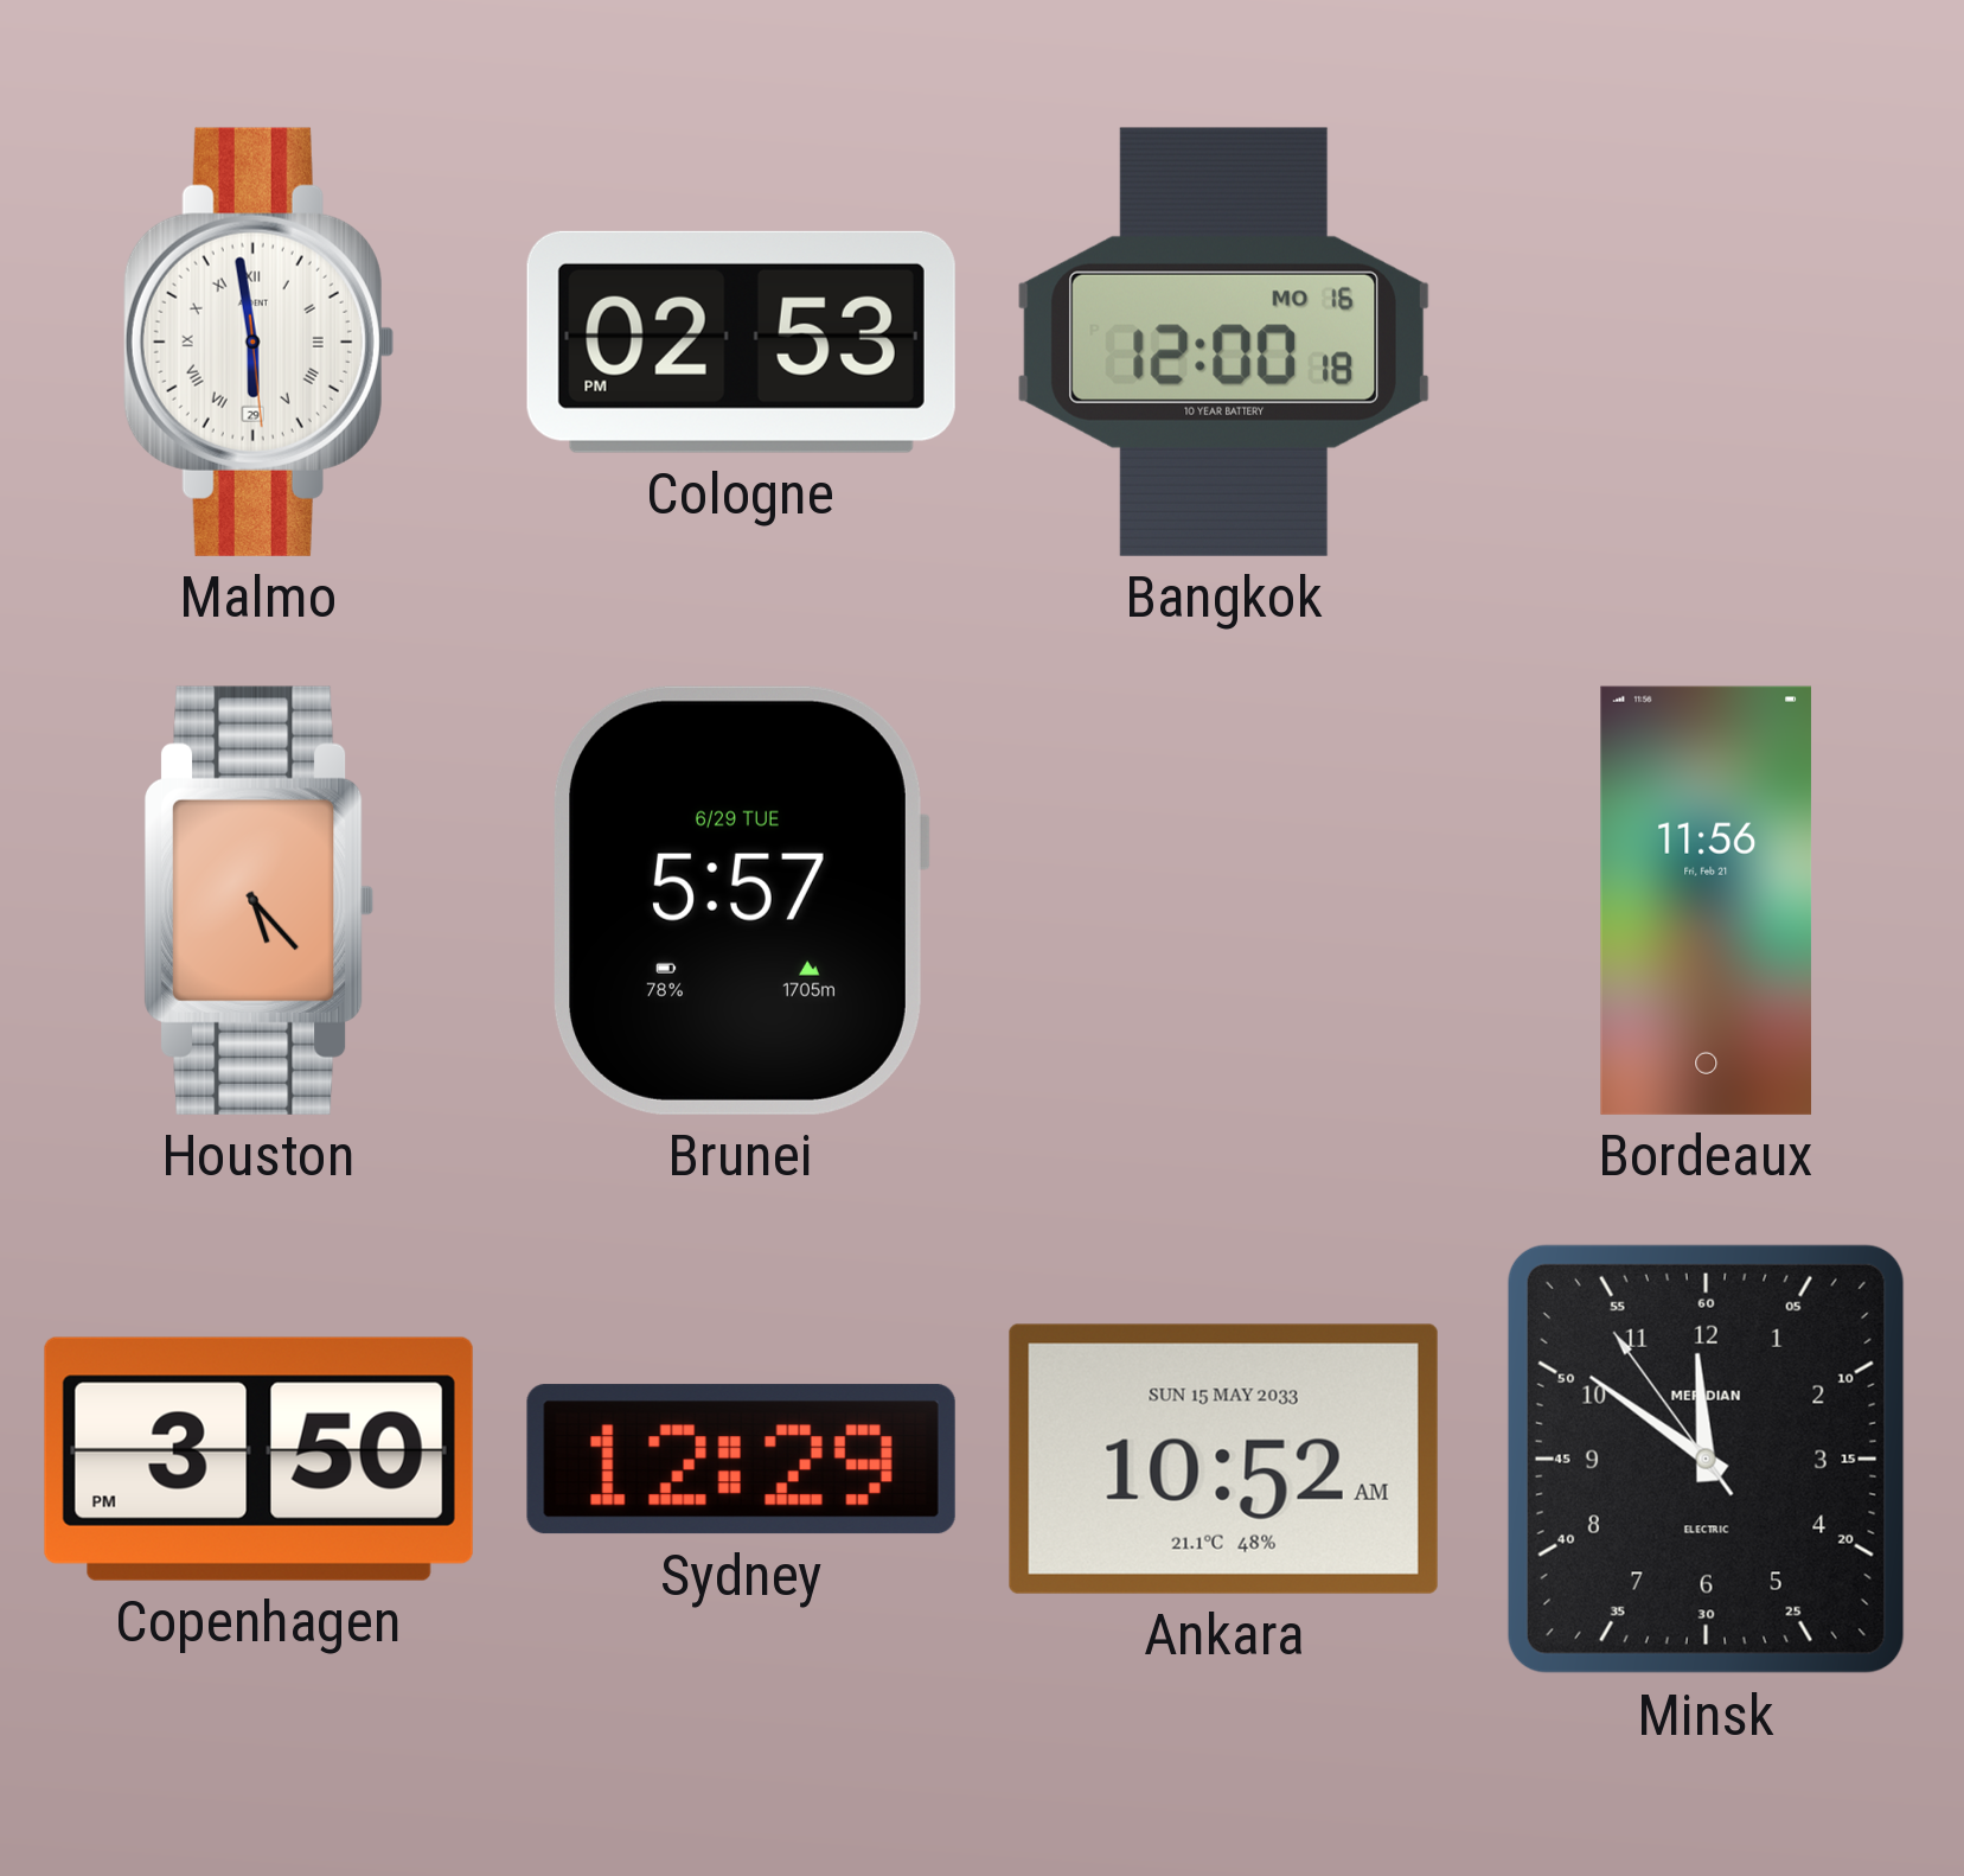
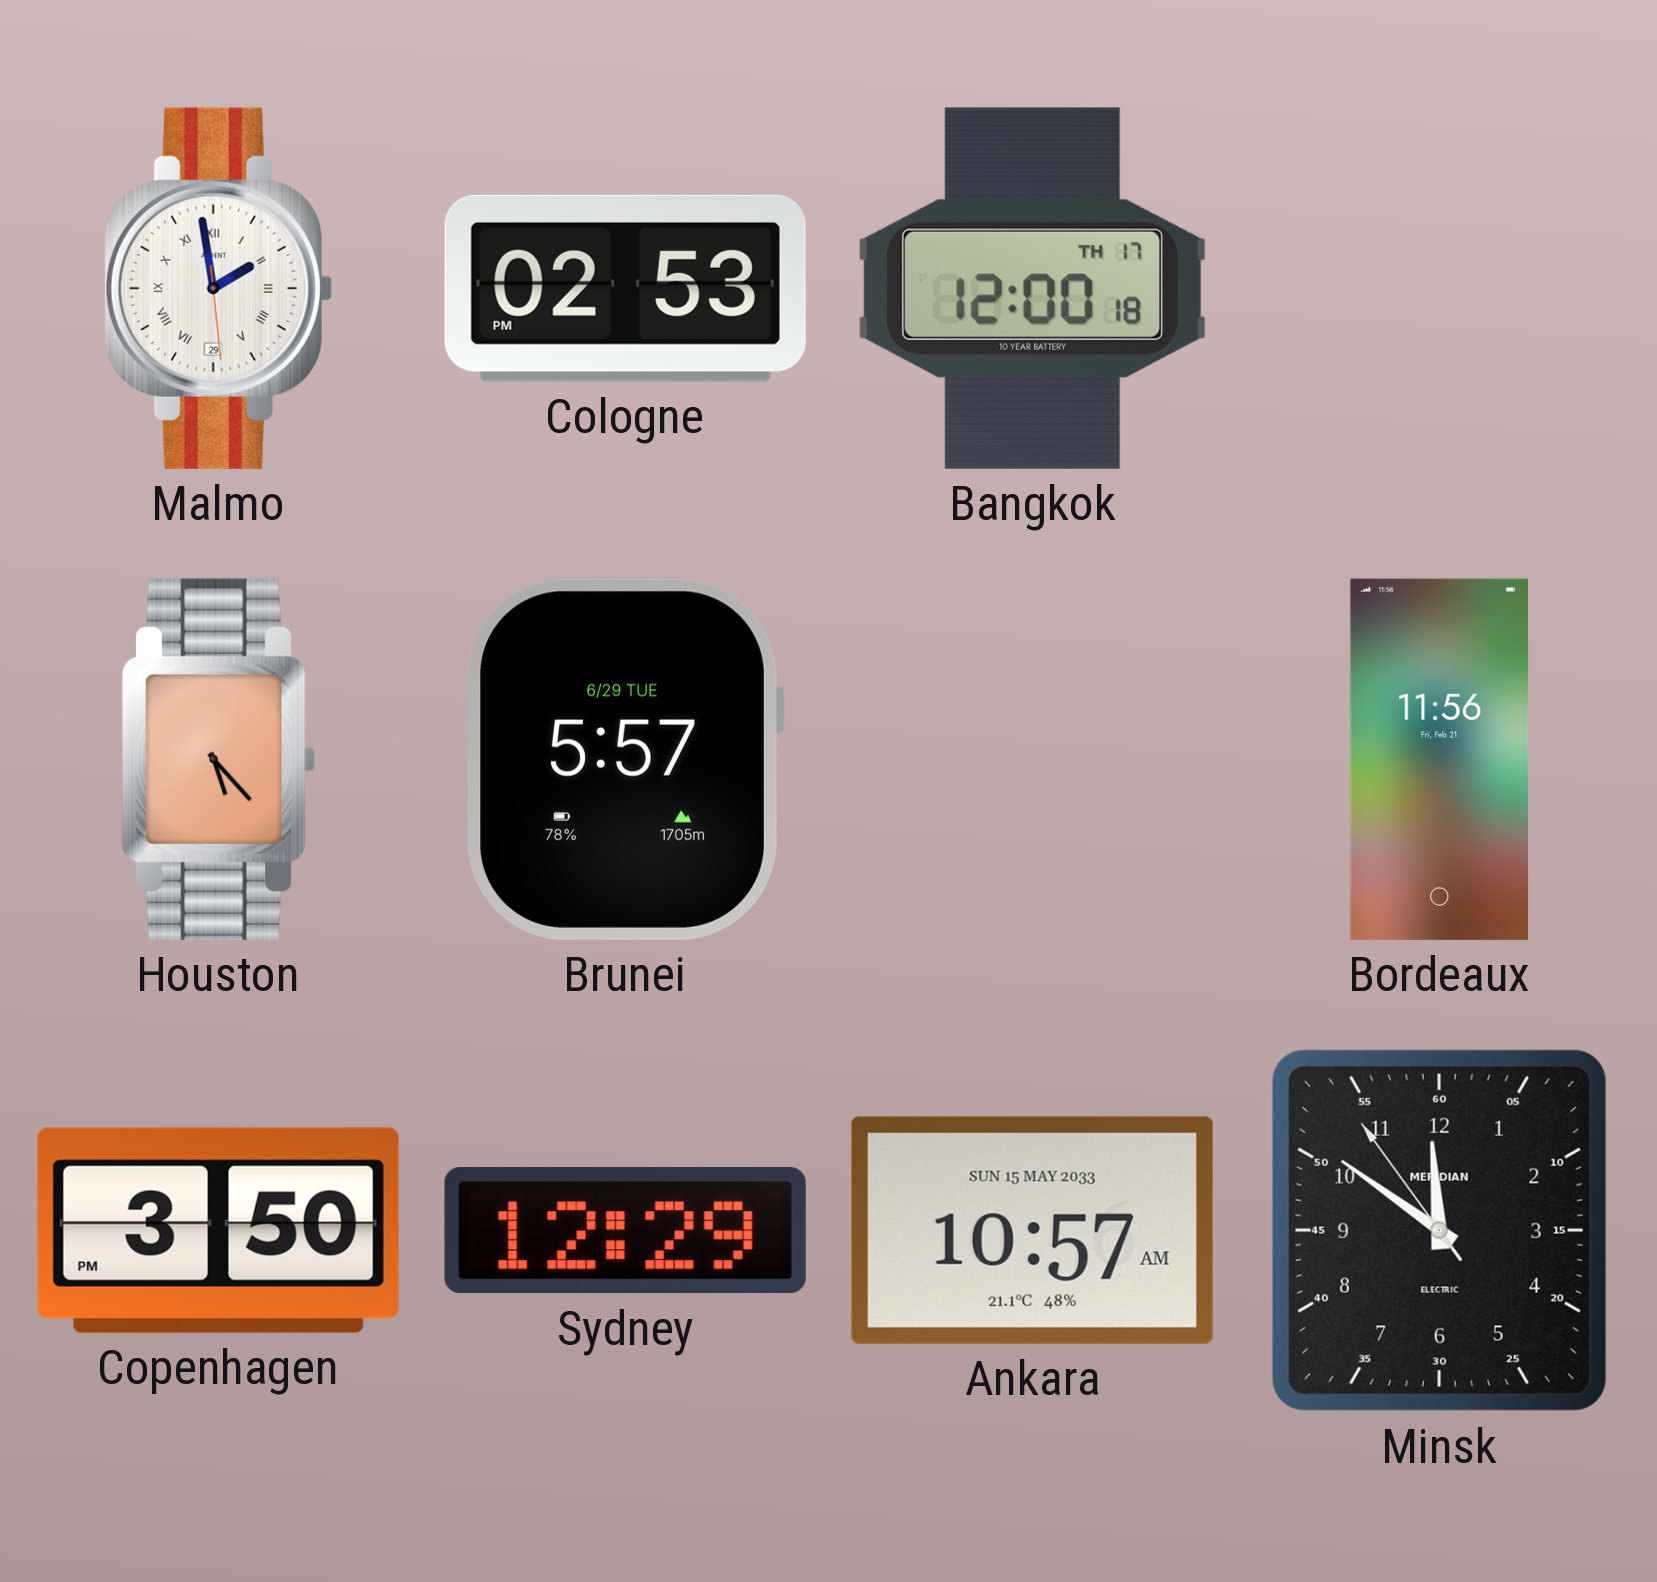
Malmo: 5:58 -> 1:58
Bangkok date: MO 16 -> TH 17
Ankara: 10:52 -> 10:57
